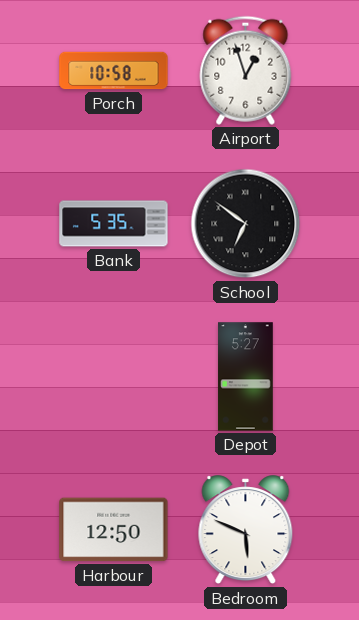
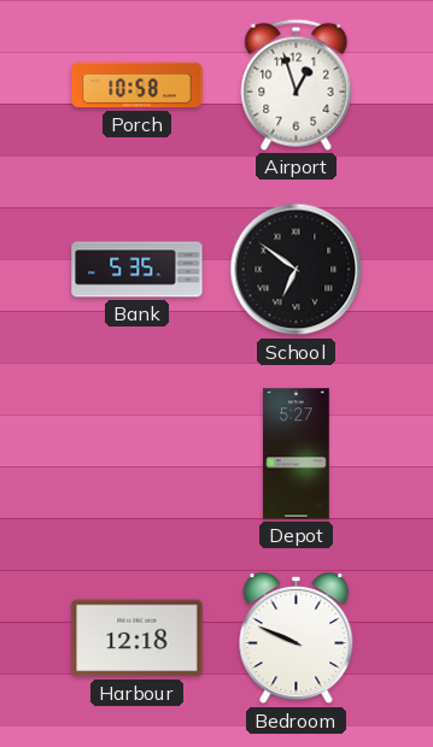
Harbour: 12:50 -> 12:18
Bedroom: 5:49 -> 9:49
